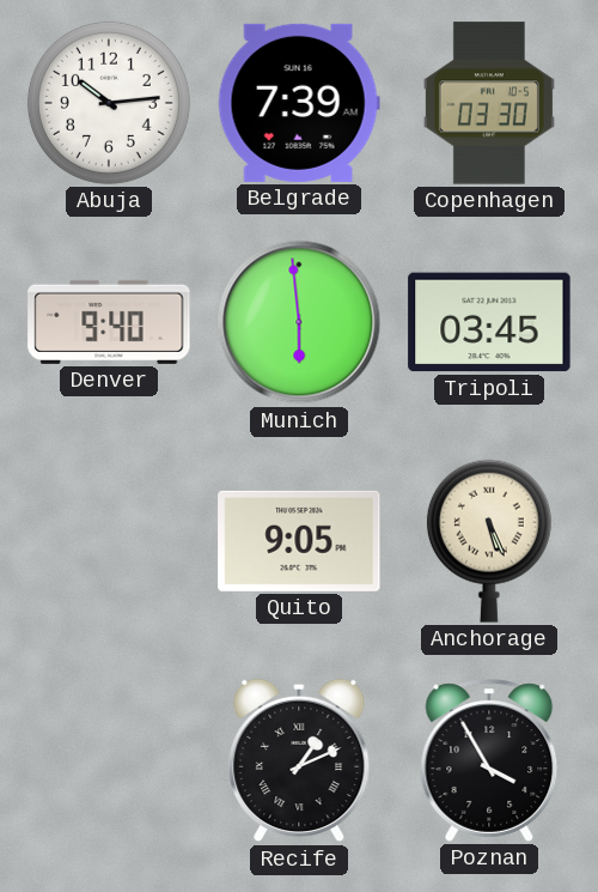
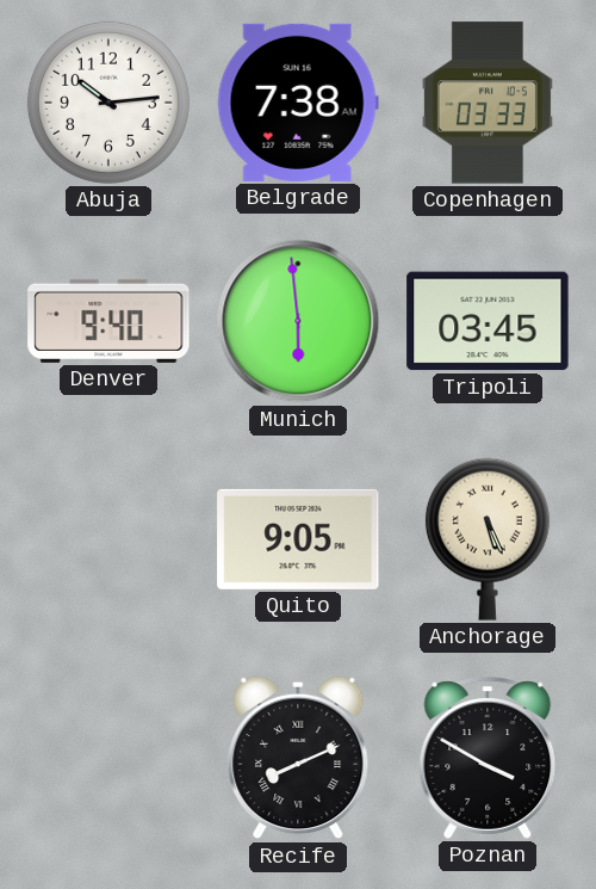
Belgrade: 7:39 -> 7:38
Copenhagen: 03:30 -> 03:33
Recife: 1:11 -> 8:11
Poznan: 3:55 -> 3:50
